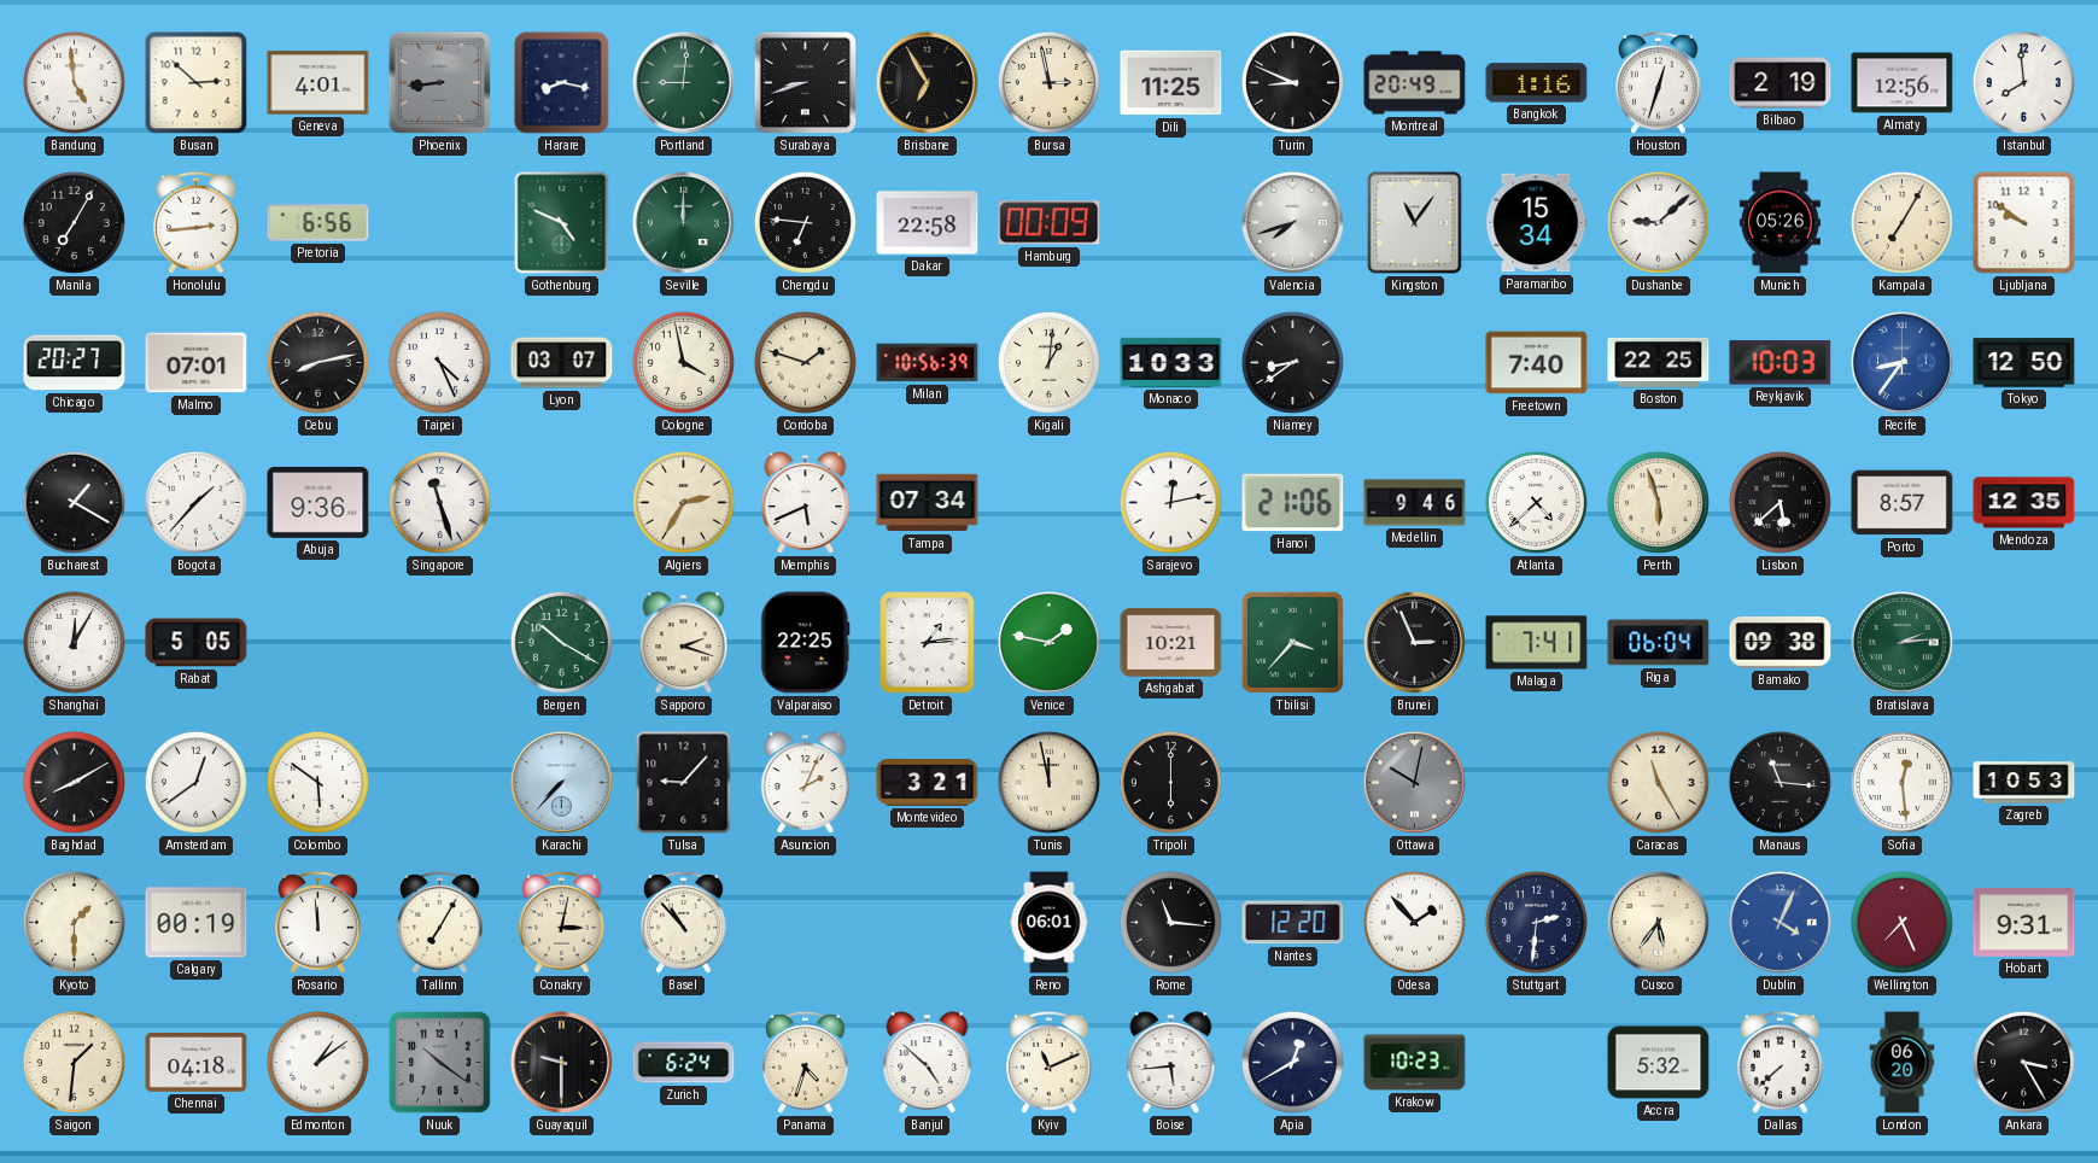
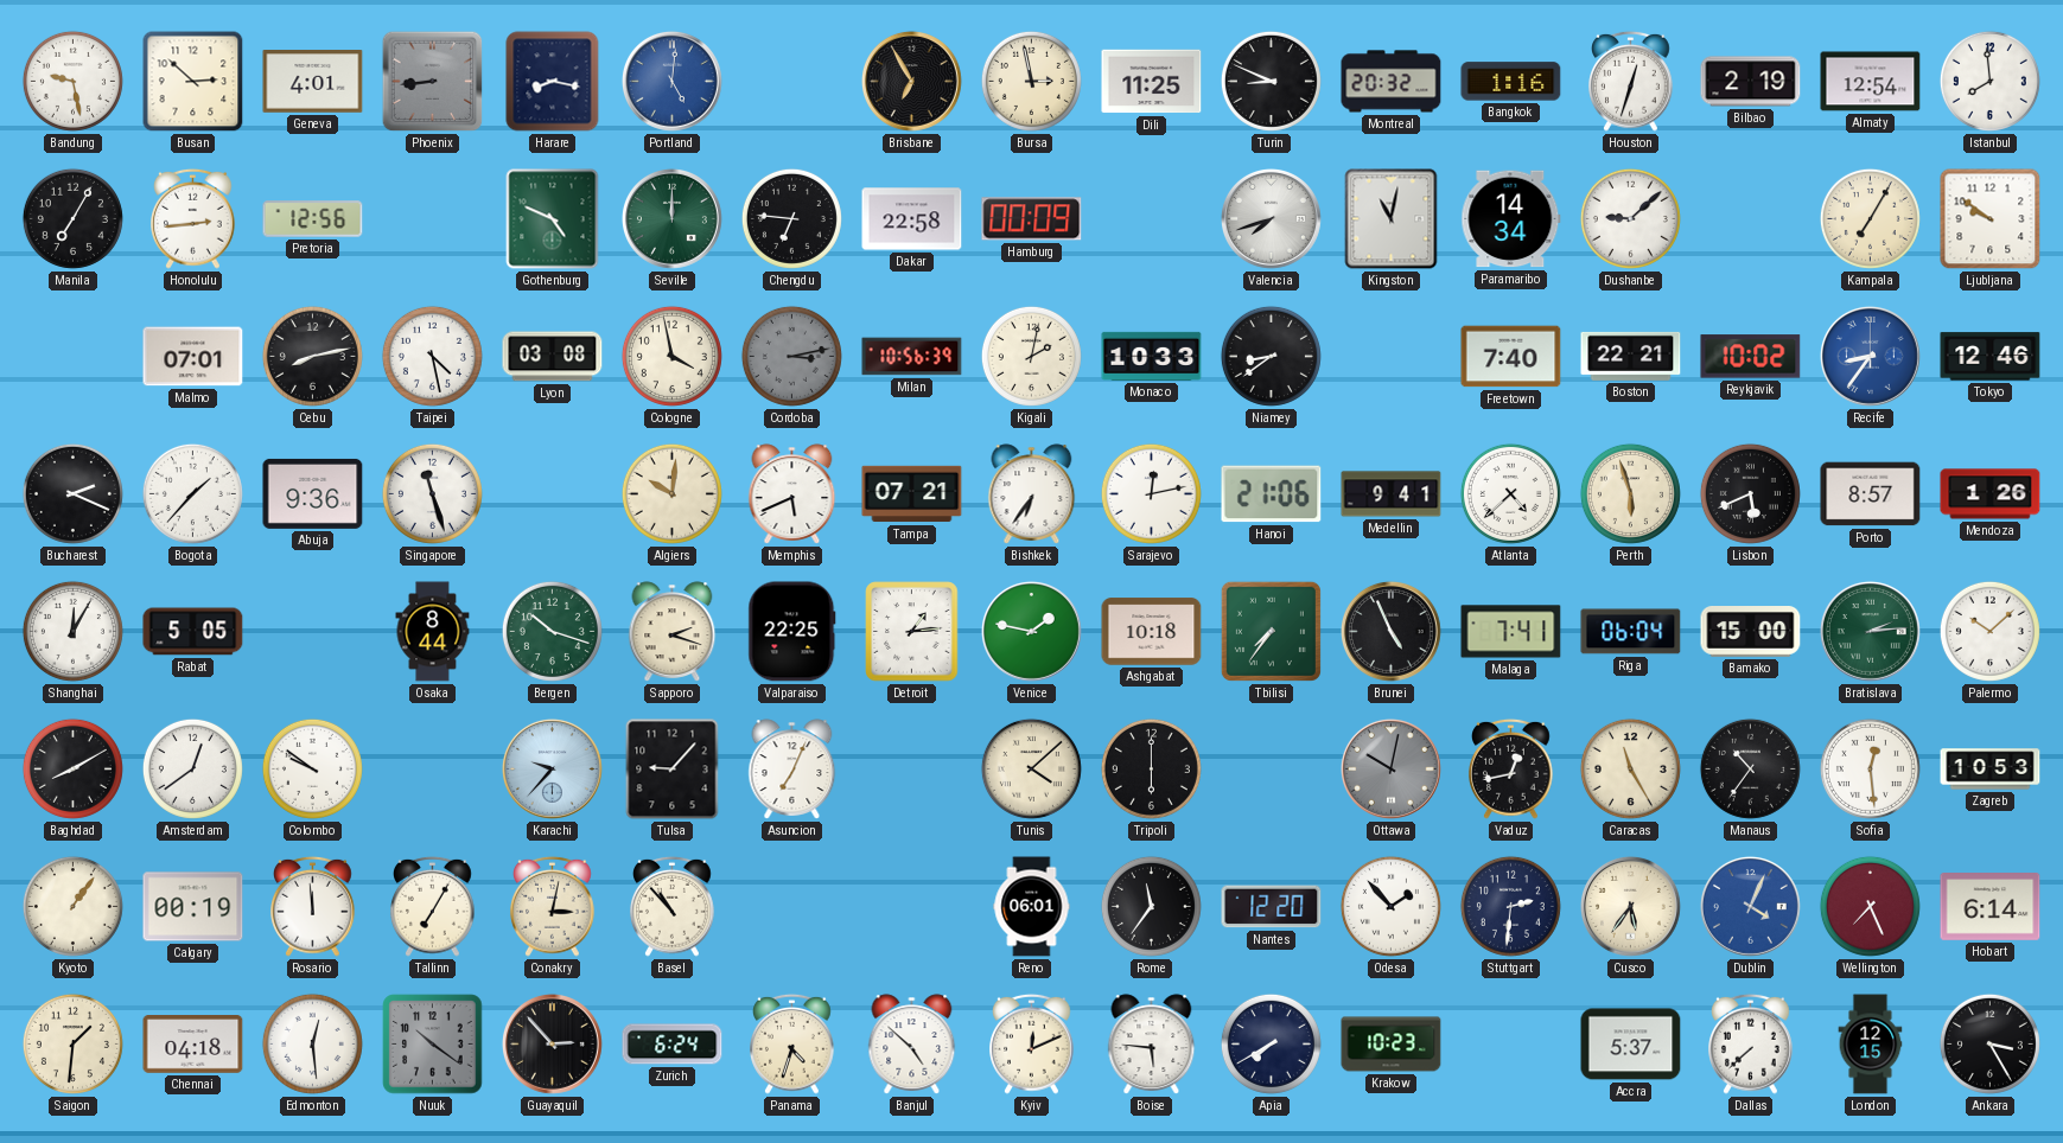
Bandung: 4:59 -> 9:28
Portland: 9:01 -> 5:01
Portland dial: green -> blue
Surabaya: 8:42 -> none
Montreal: 20:49 -> 20:32
Almaty: 12:56 -> 12:54
Pretoria: 6:56 -> 12:56
Kingston: 11:06 -> 11:02
Paramaribo: 15:34 -> 14:34
Munich: 05:26 -> none
Chicago: 20:27 -> none
Taipei: 4:26 -> 4:28
Lyon: 03:07 -> 03:08
Cordoba: 1:48 -> 3:13
Cordoba dial: cream -> grey
Kigali: 1:01 -> 2:02
Boston: 22:25 -> 22:21
Reykjavik: 10:03 -> 10:02
Tokyo: 12:50 -> 12:46
Bucharest: 1:20 -> 2:19
Algiers: 2:35 -> 10:01
Tampa: 07:34 -> 07:21
Bishkek: none -> 6:36
Medellin: 9:46 -> 9:41
Lisbon: 5:38 -> 5:41
Mendoza: 12:35 -> 1:26
Osaka: none -> 8:44
Bergen: 10:20 -> 10:18
Ashgabat: 10:21 -> 10:18
Tbilisi: 3:37 -> 7:36
Brunei: 2:56 -> 4:56
Bamako: 09:38 -> 15:00
Palermo: none -> 10:08
Colombo: 5:51 -> 9:51
Karachi: 7:37 -> 9:37
Asuncion: 2:04 -> 7:04
Montevideo: 3:21 -> none
Tunis: 11:58 -> 4:08
Vaduz: none -> 12:43
Manaus: 11:16 -> 10:36
Kyoto: 1:30 -> 1:06
Rome: 11:16 -> 11:36
Hobart: 9:31 -> 6:14
Edmonton: 1:09 -> 12:29
Guayaquil: 9:30 -> 2:53
Kyiv: 11:11 -> 12:11
Boise: 5:44 -> 5:46
Apia: 12:40 -> 7:40
Accra: 5:32 -> 5:37
London: 06:20 -> 12:15
